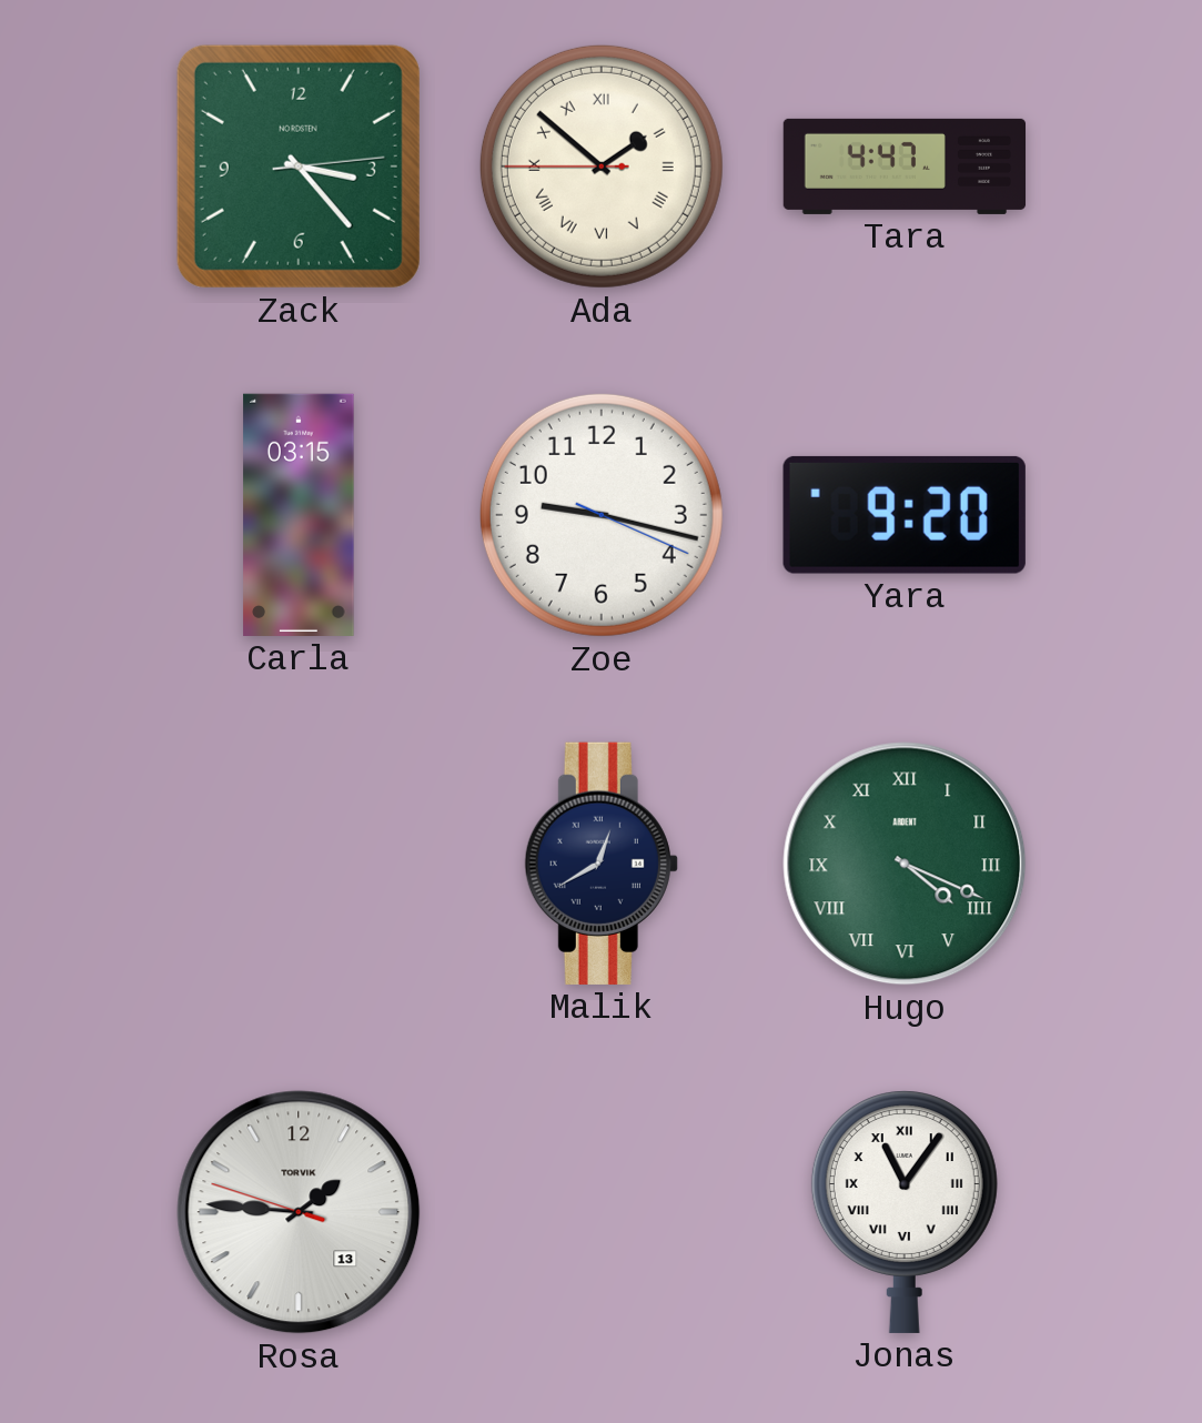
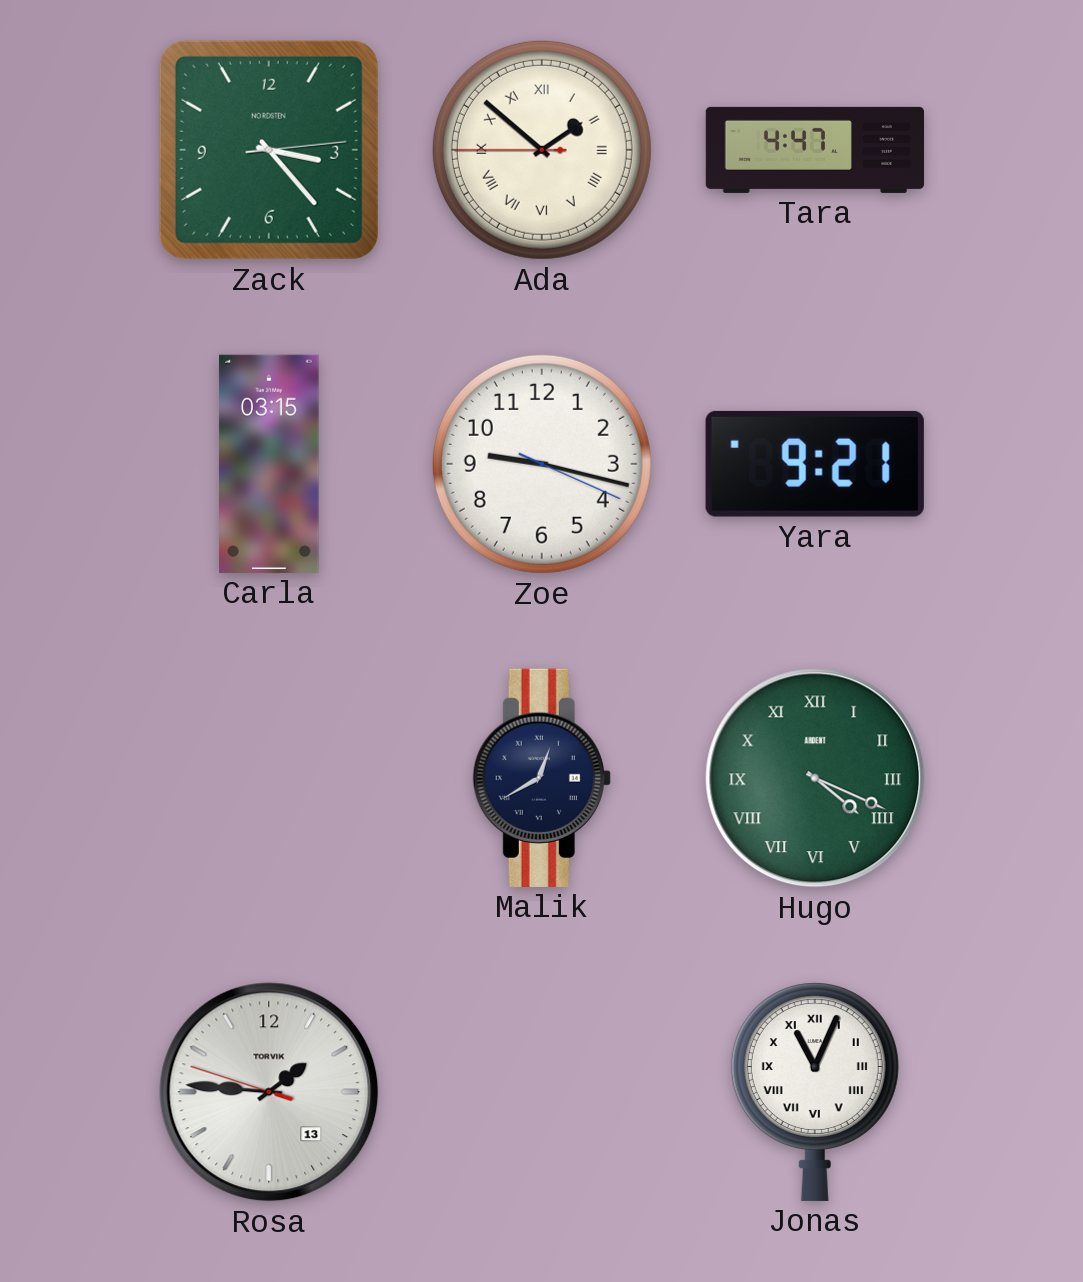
Yara: 9:20 -> 9:21
Jonas: 11:06 -> 11:04
